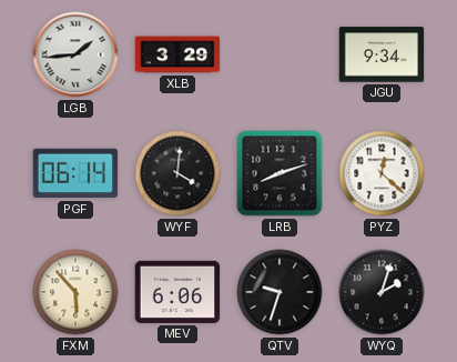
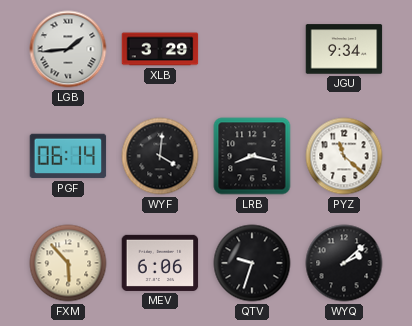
LRB: 8:12 -> 8:17
PYZ: 12:22 -> 11:22
WYQ: 2:03 -> 2:08
